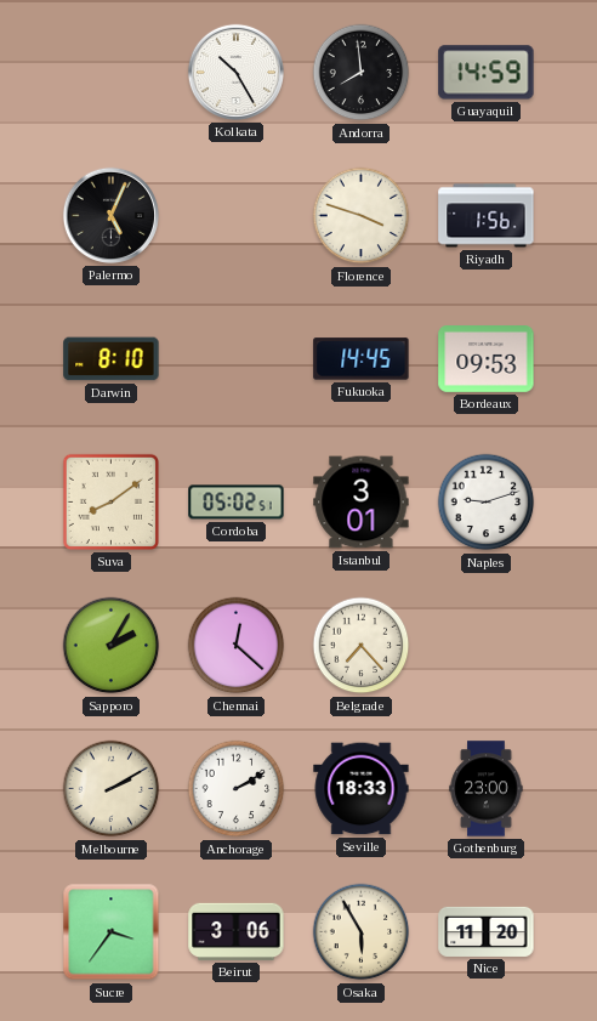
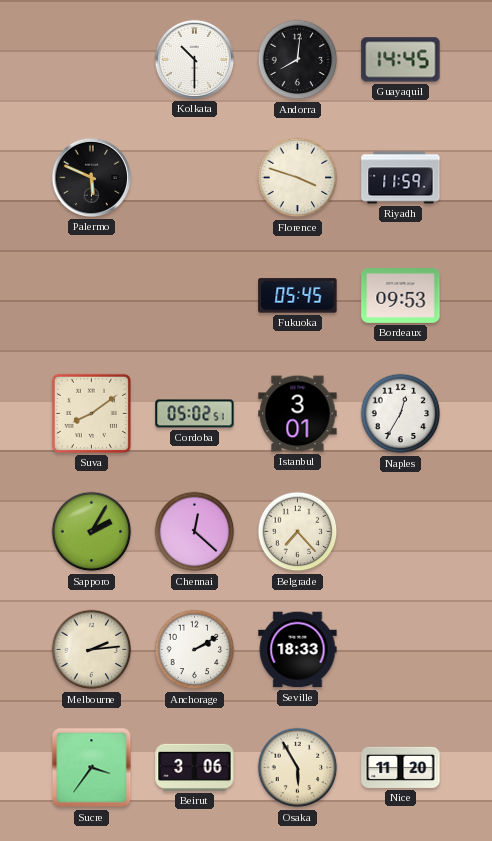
Kolkata: 10:25 -> 10:30
Andorra: 7:59 -> 8:01
Guayaquil: 14:59 -> 14:45
Palermo: 5:04 -> 5:49
Riyadh: 1:56 -> 11:59
Darwin: 8:10 -> none
Fukuoka: 14:45 -> 05:45
Naples: 9:12 -> 12:35
Melbourne: 2:10 -> 2:14
Gothenburg: 23:00 -> none
